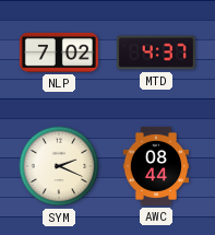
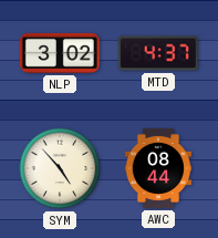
NLP: 7:02 -> 3:02
SYM: 2:19 -> 4:53
